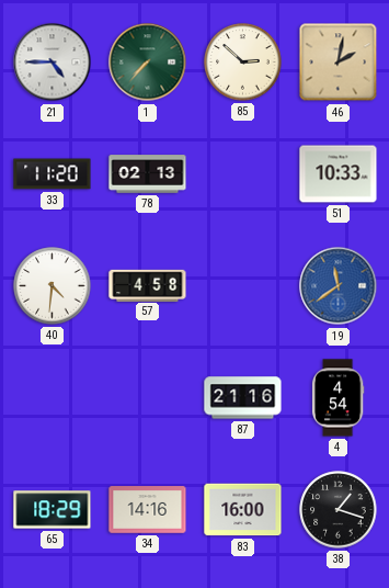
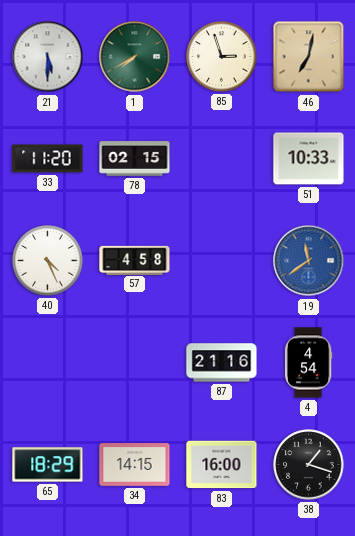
21: 4:45 -> 5:30
1: 7:37 -> 7:40
85: 2:52 -> 2:57
46: 2:02 -> 7:02
78: 02:13 -> 02:15
40: 4:31 -> 4:26
34: 14:16 -> 14:15
